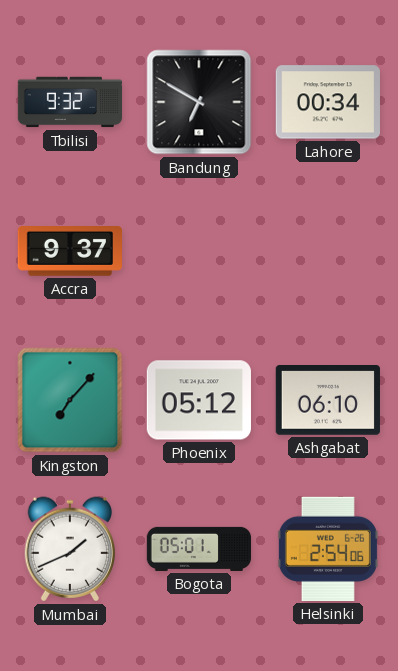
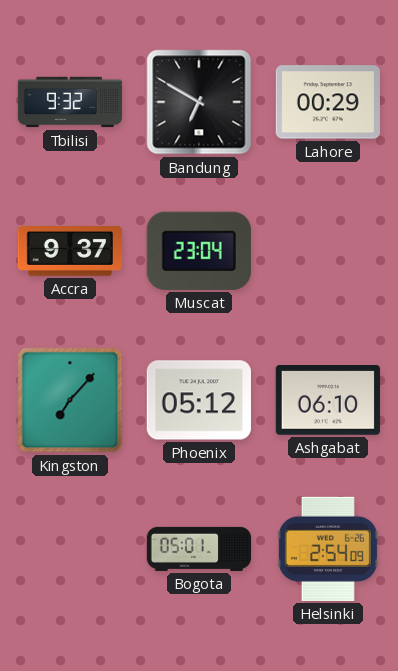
Lahore: 00:34 -> 00:29
Muscat: none -> 23:04
Mumbai: 1:41 -> none
Helsinki: 2:54:06 -> 2:54:09
